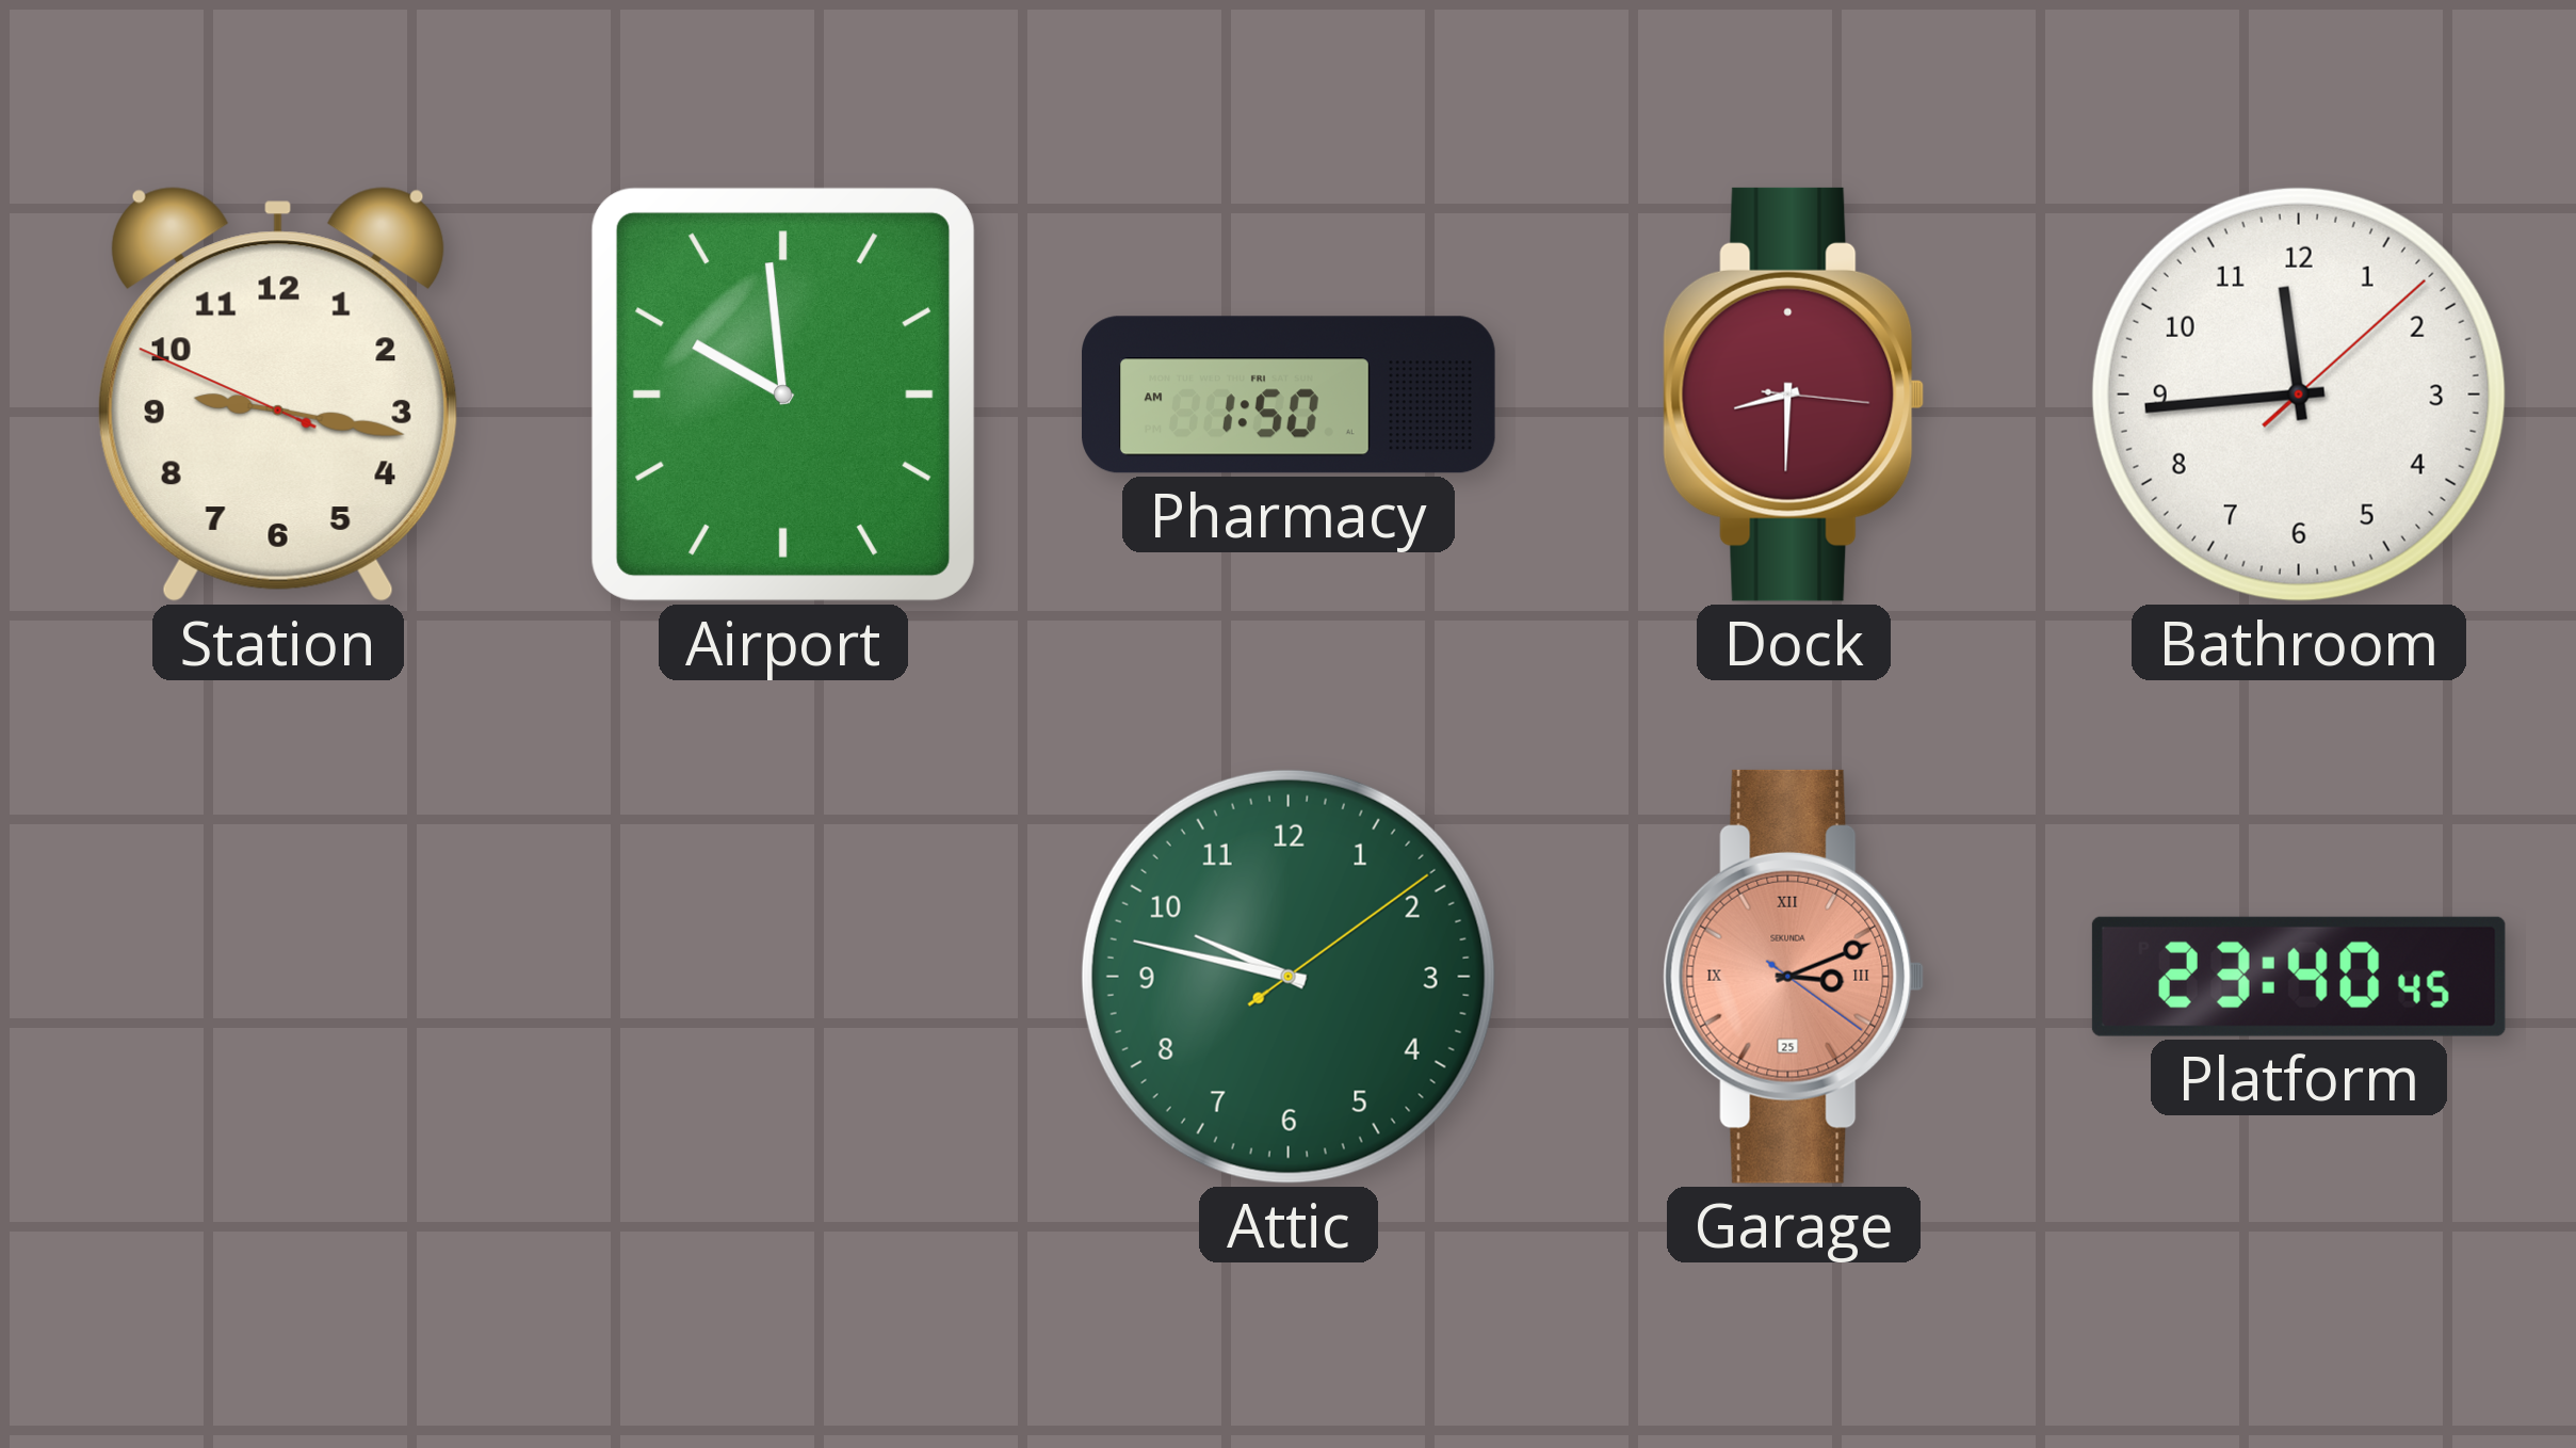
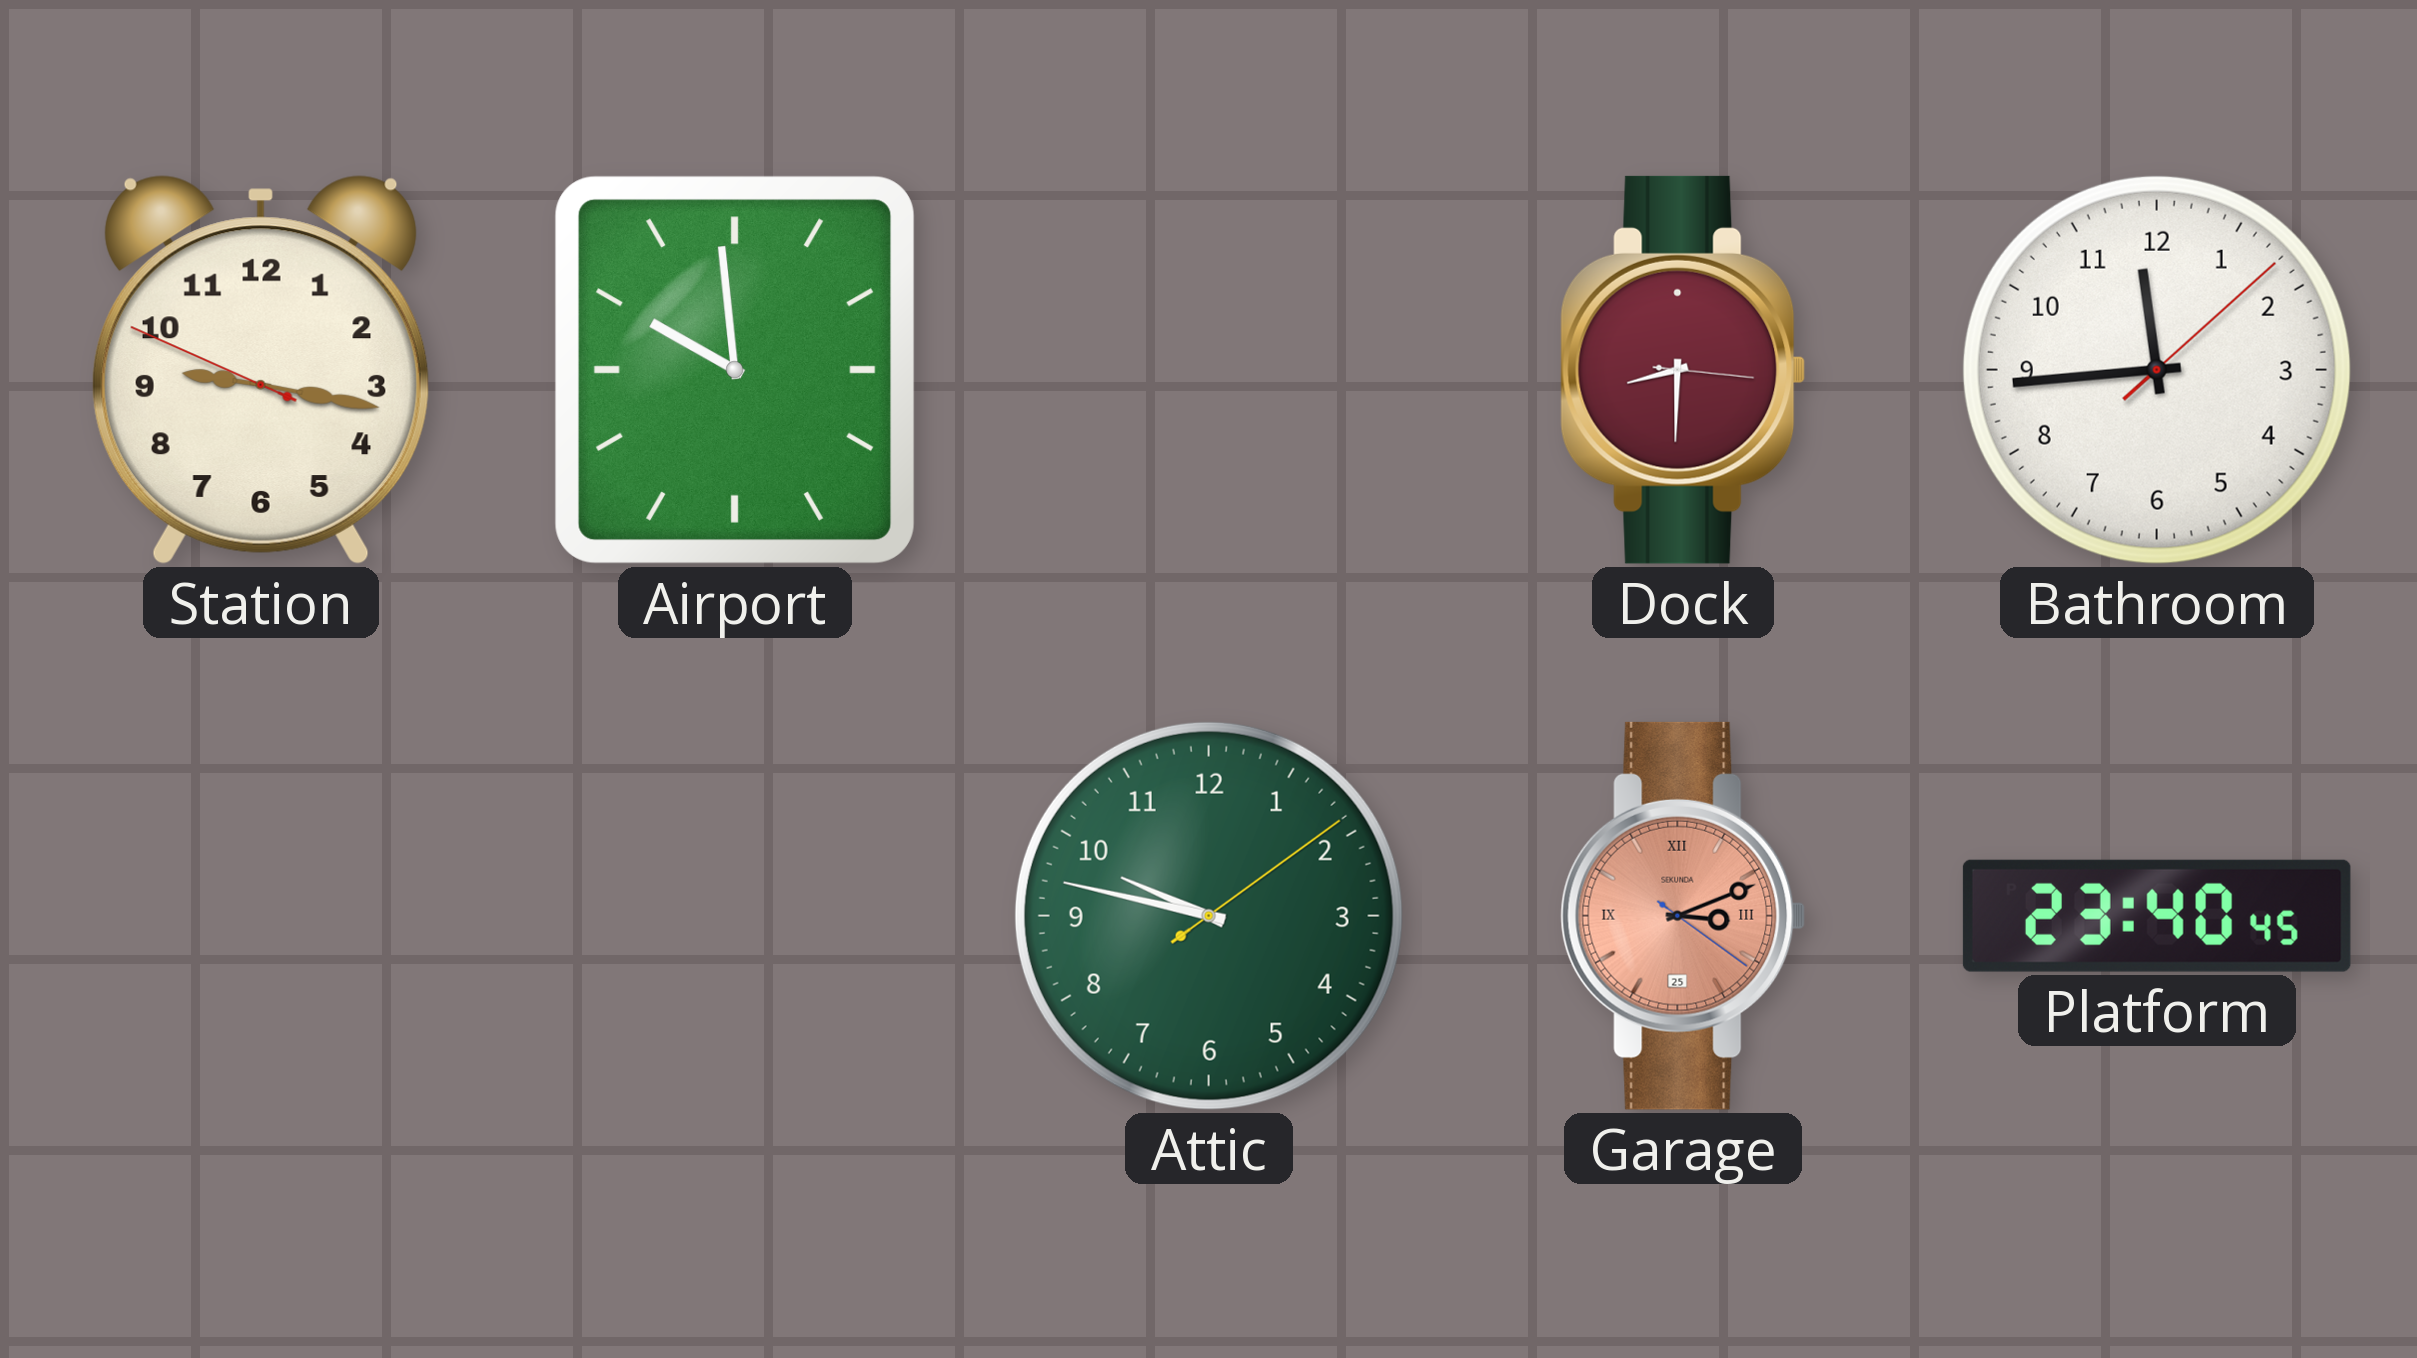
Pharmacy: 1:50 -> none
